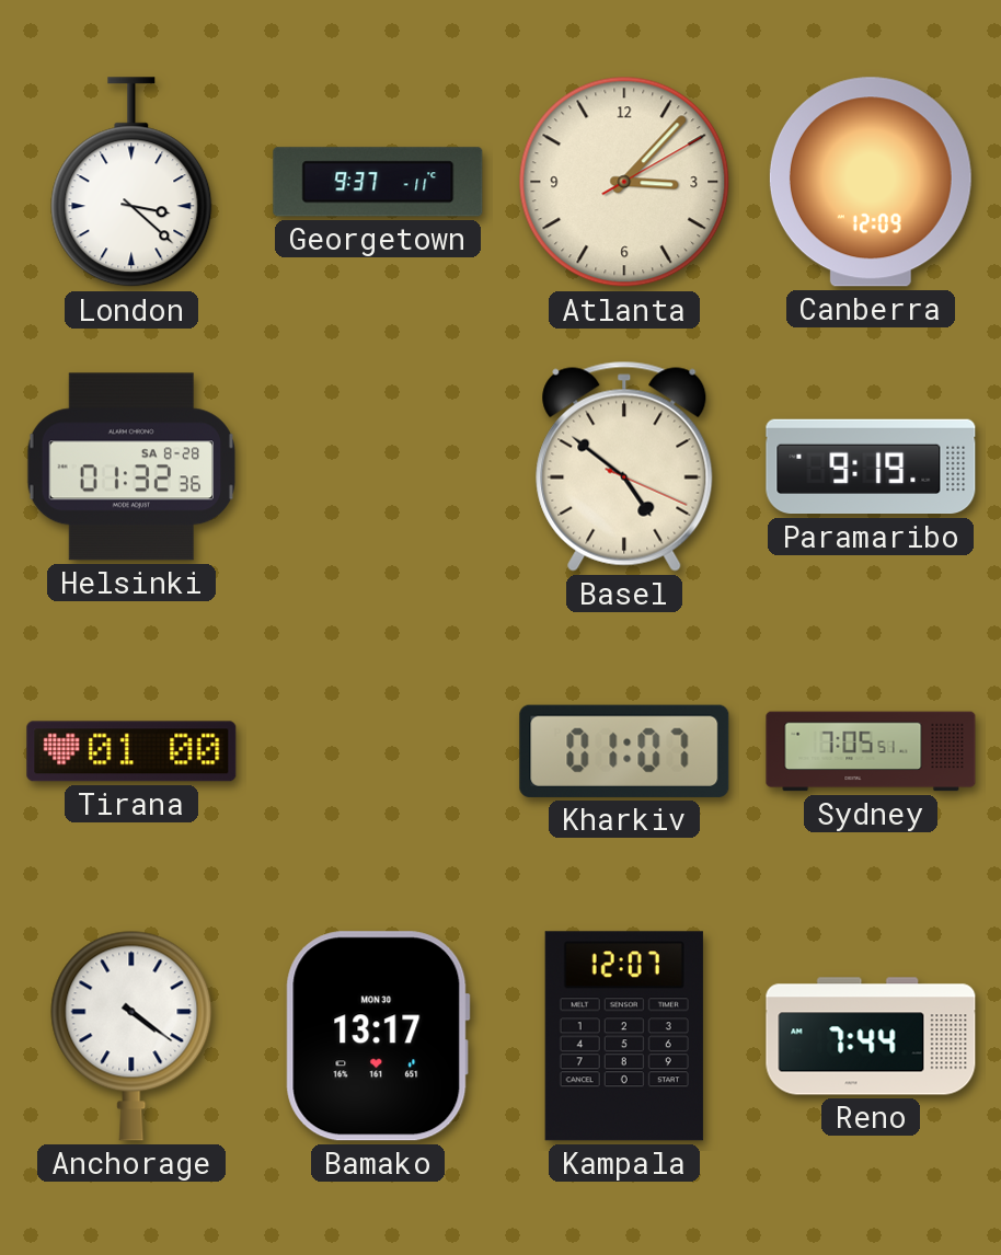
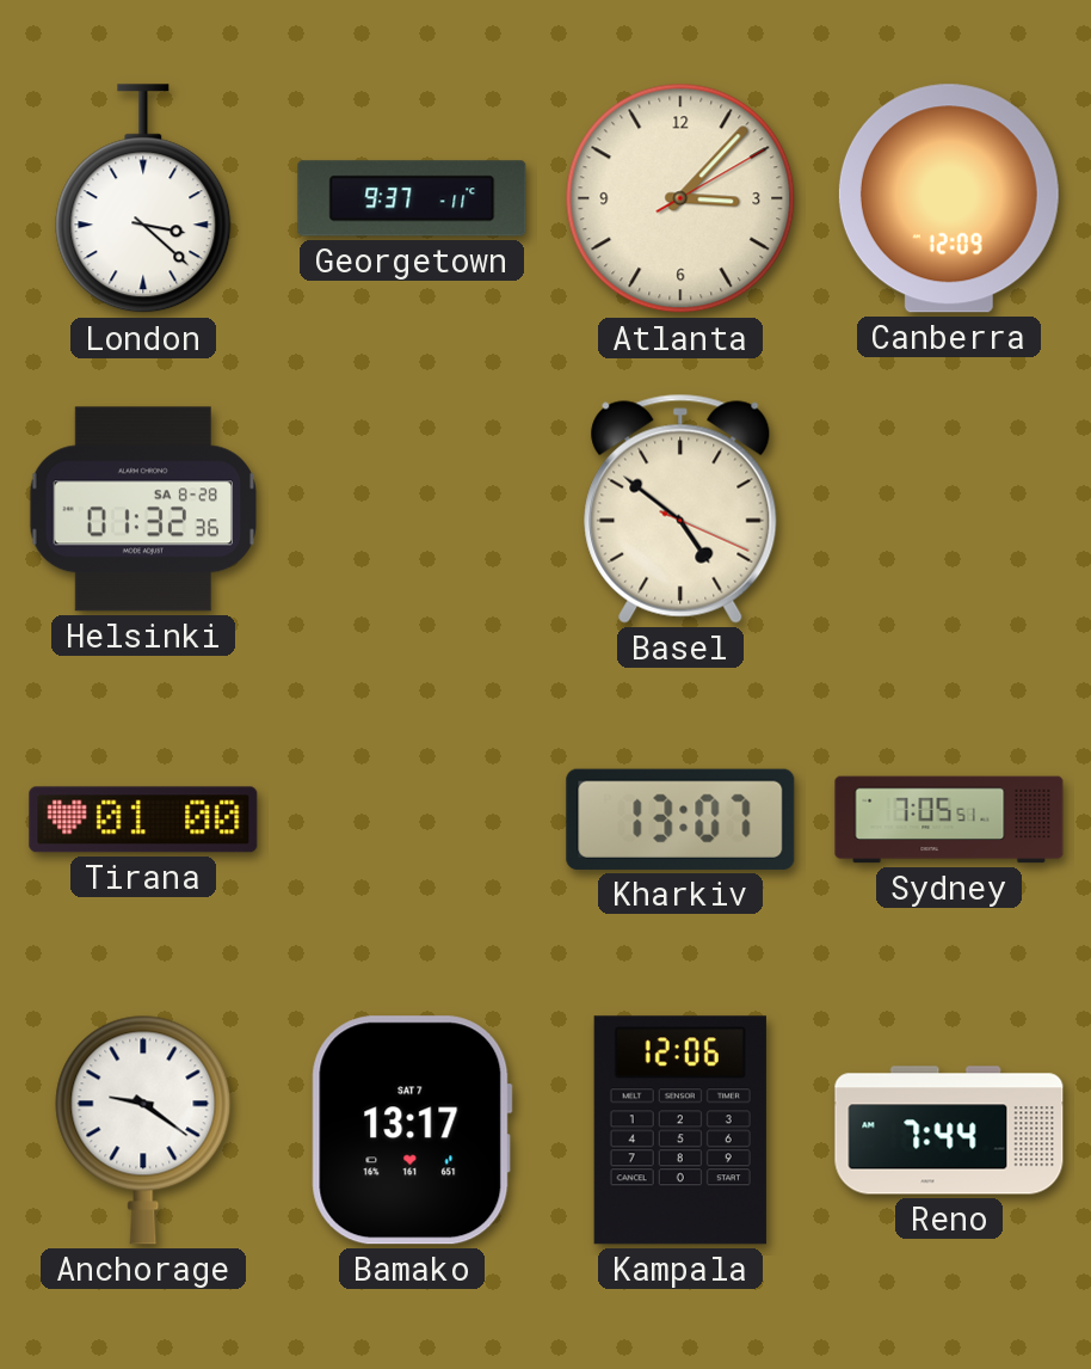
Paramaribo: 9:19 -> none
Kharkiv: 01:07 -> 13:07
Anchorage: 4:21 -> 9:21
Bamako date: MON 30 -> SAT 7
Kampala: 12:07 -> 12:06
